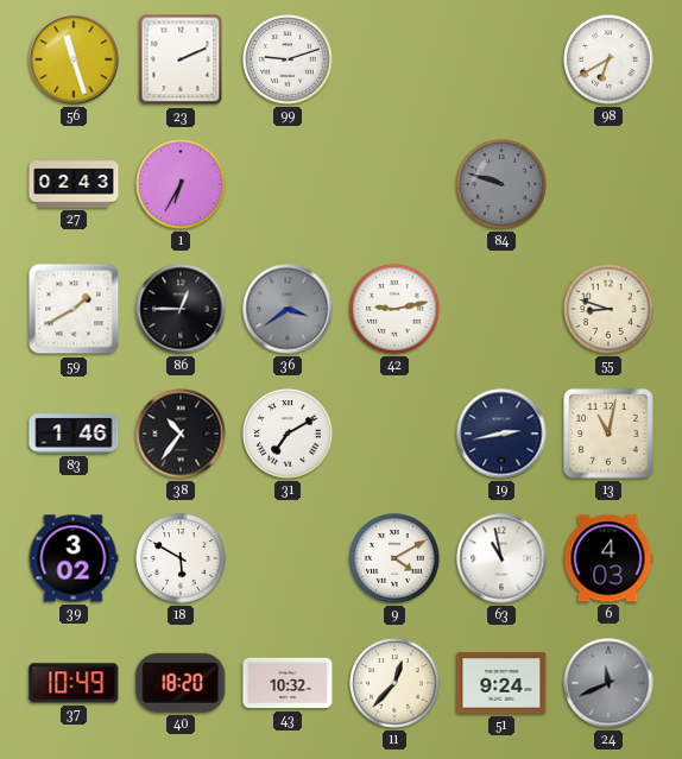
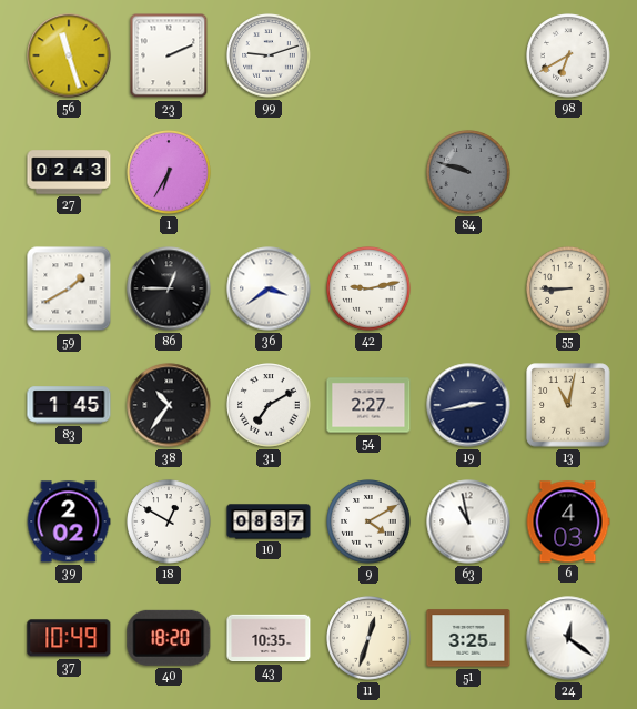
36 dial: grey -> white
55: 8:48 -> 8:45
83: 1:46 -> 1:45
54: none -> 2:27
39: 3:02 -> 2:02
18: 5:50 -> 12:50
10: none -> 08:37
43: 10:32 -> 10:35
11: 12:37 -> 12:33
51: 9:24 -> 3:25
24: 11:41 -> 12:21
24 dial: grey -> white
